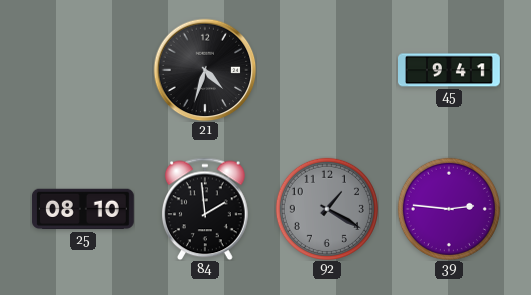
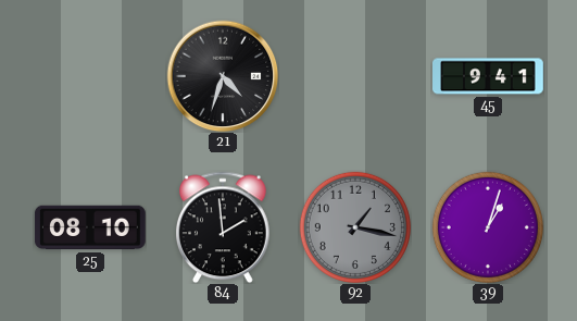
92: 1:20 -> 1:17
39: 2:46 -> 1:03
